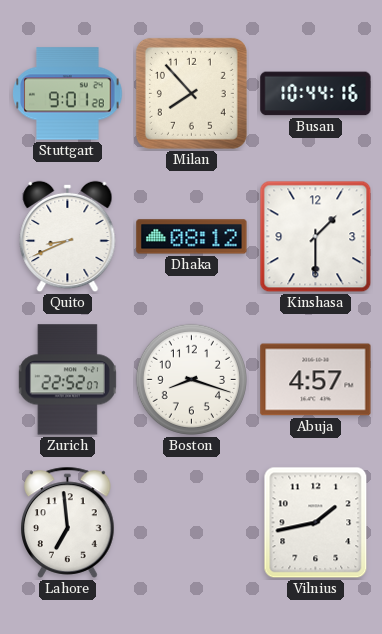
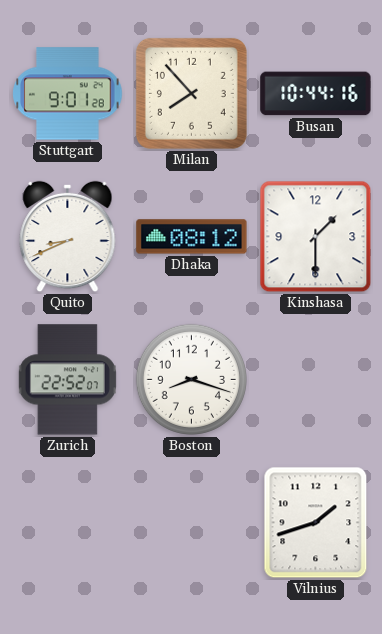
Abuja: 4:57 -> none
Lahore: 6:59 -> none
Vilnius: 1:43 -> 1:42
